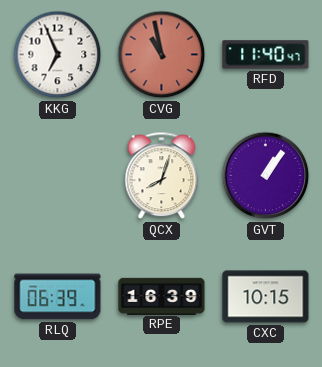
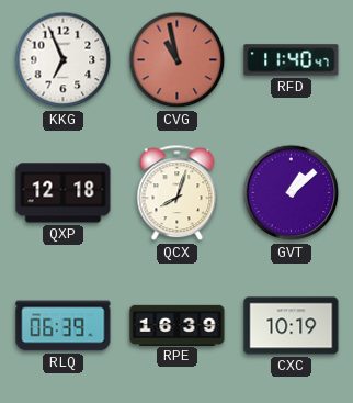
QXP: none -> 12:18
GVT: 1:06 -> 1:08
CXC: 10:15 -> 10:19
